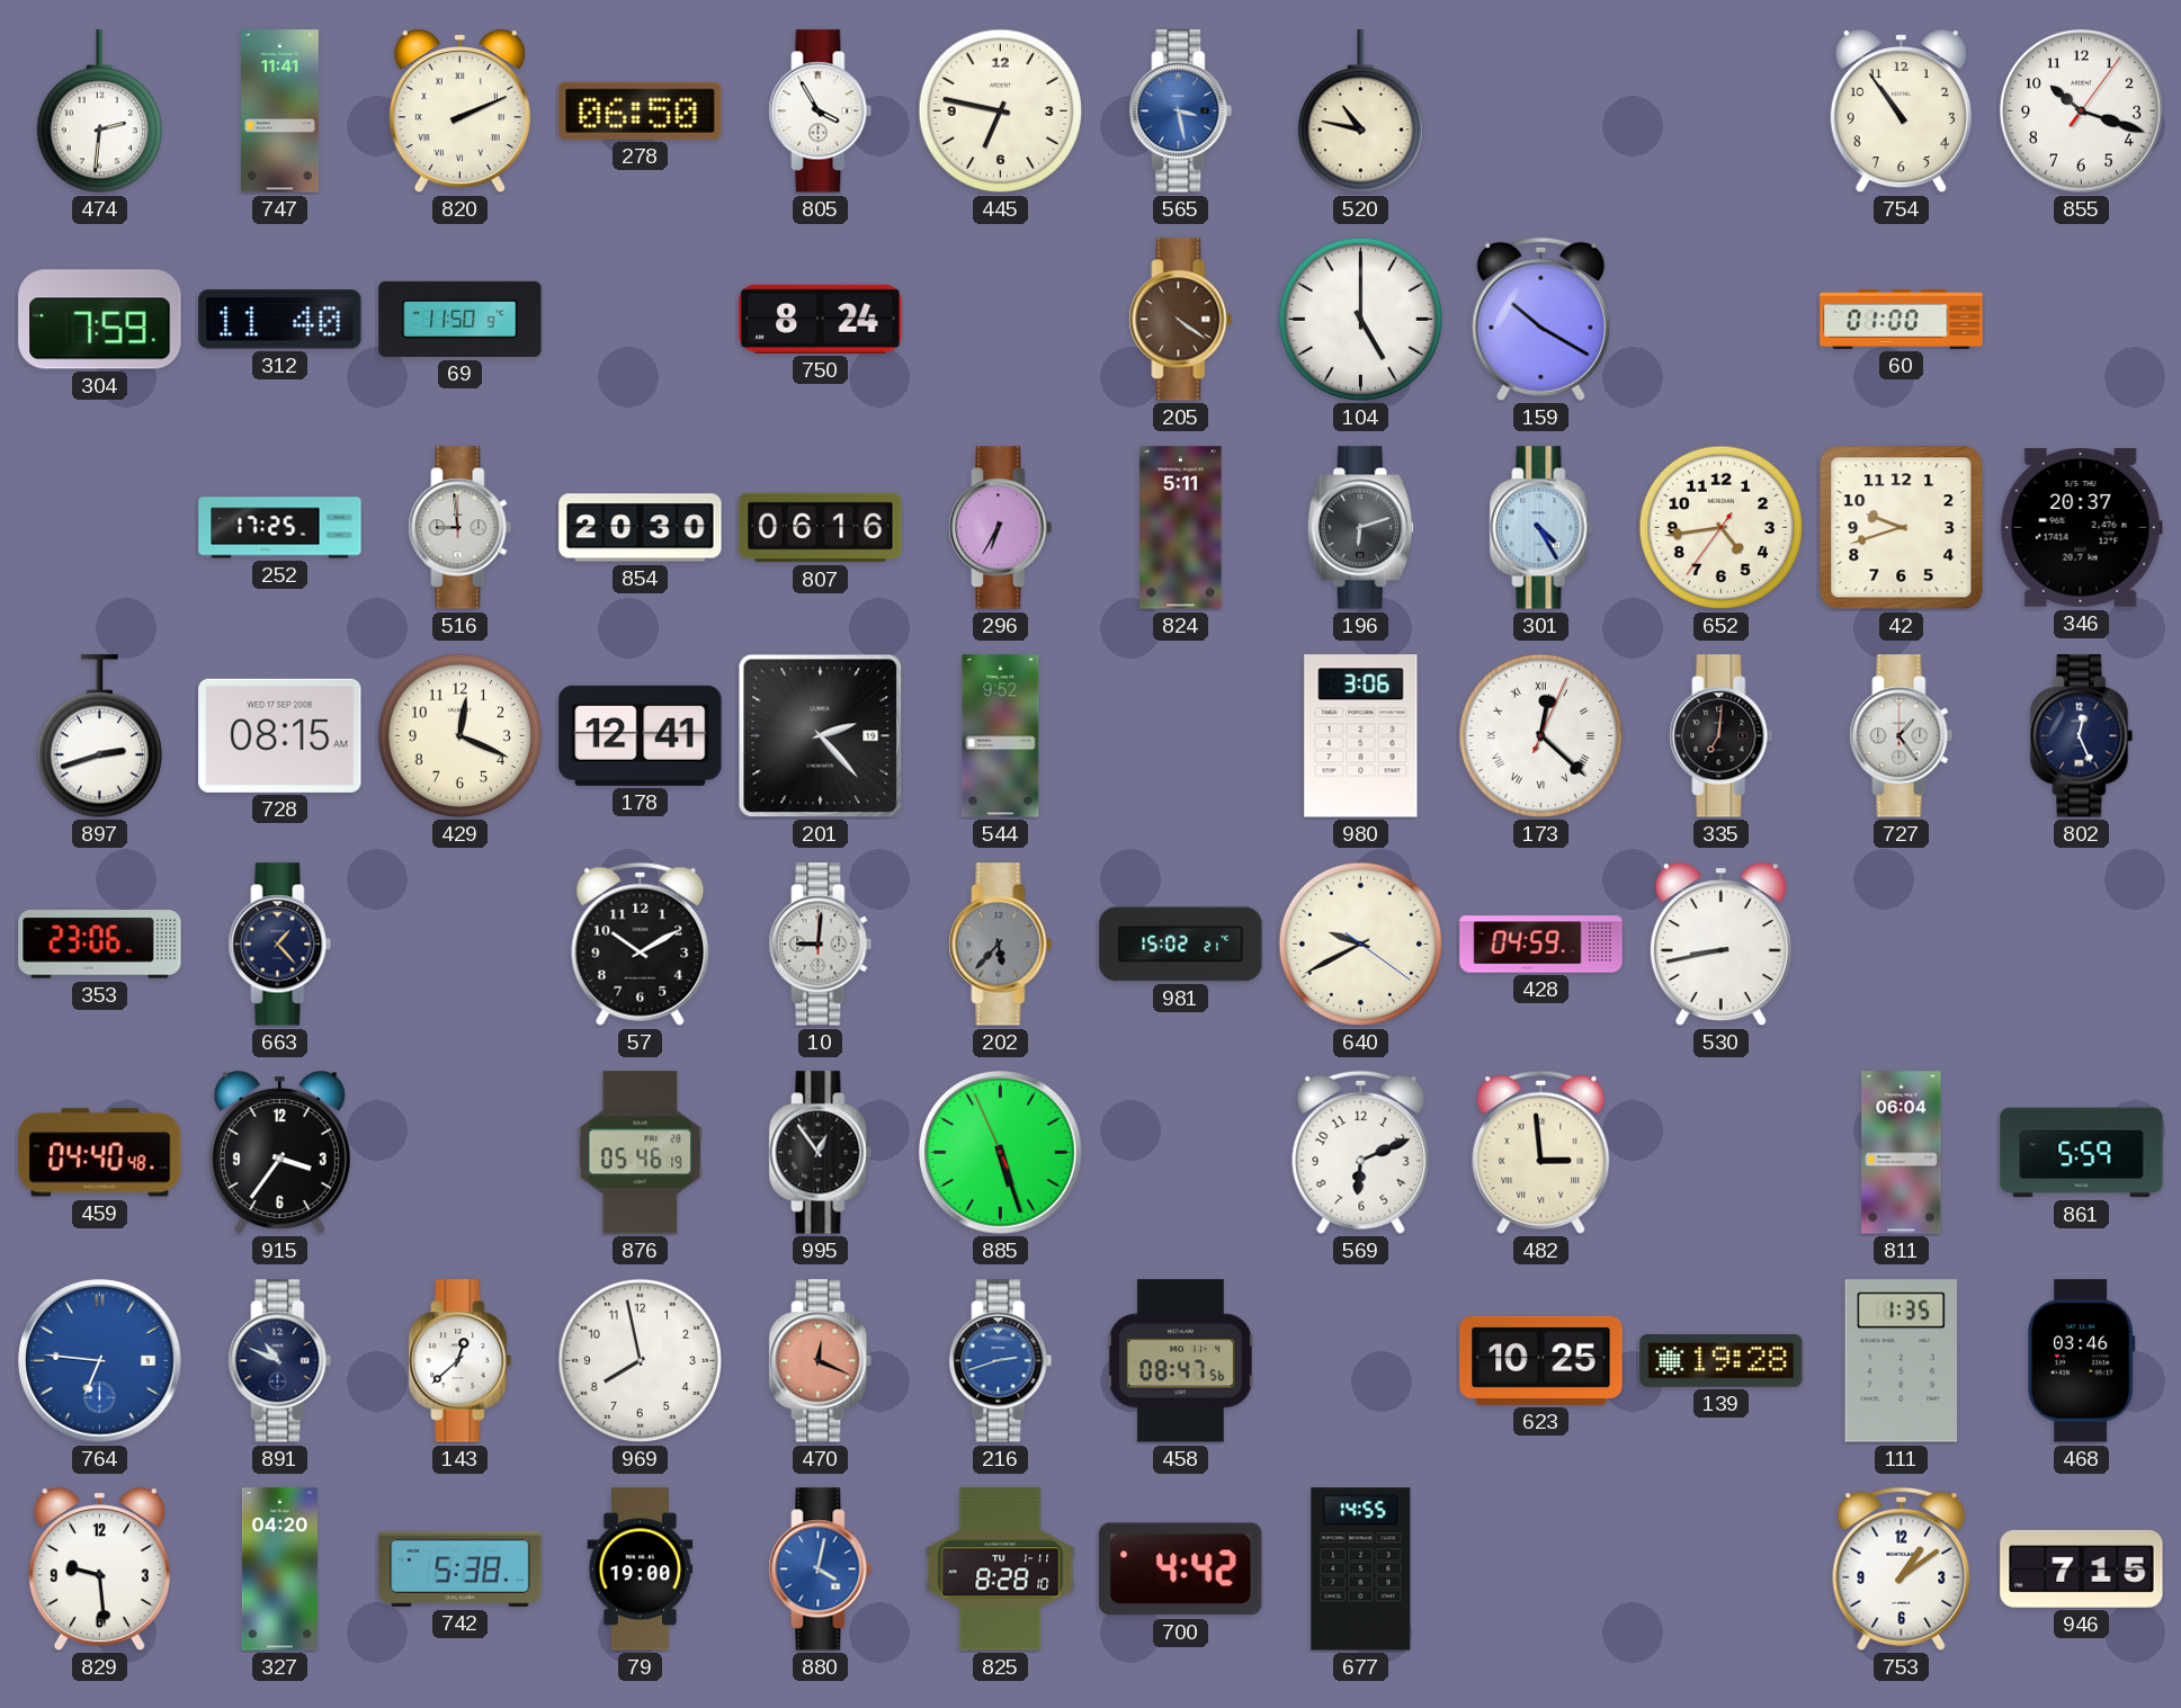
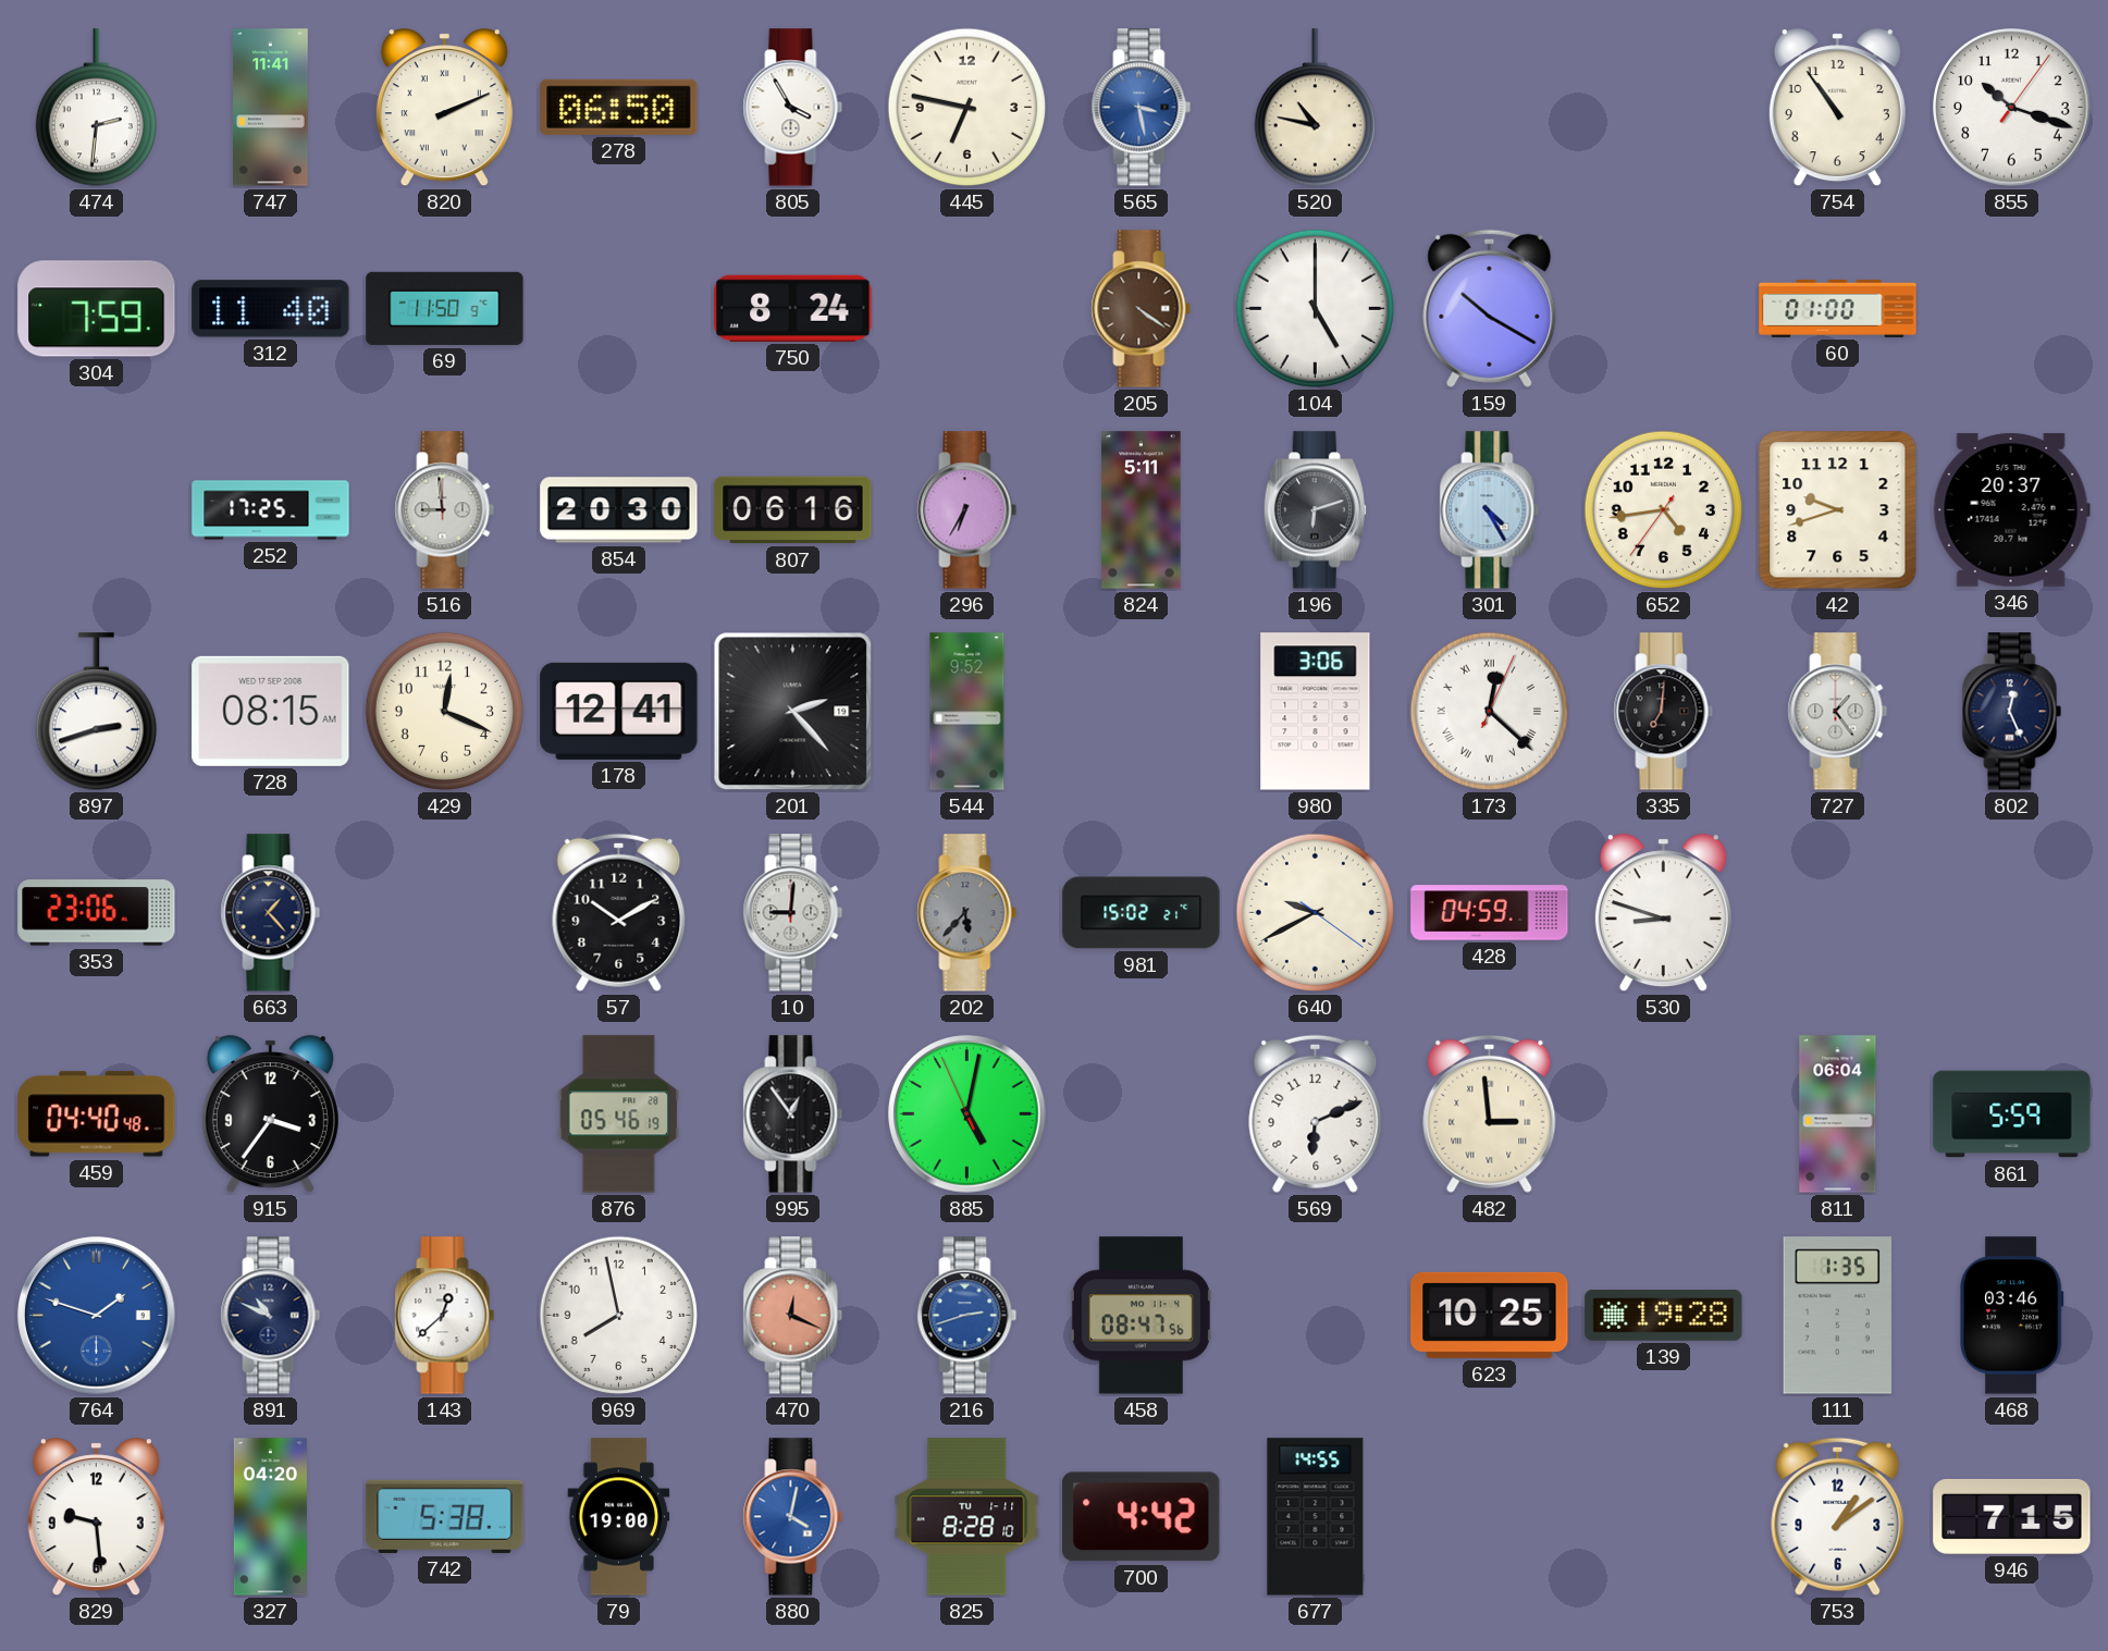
530: 8:43 -> 8:48
885: 5:26 -> 5:01
764: 6:46 -> 1:48
